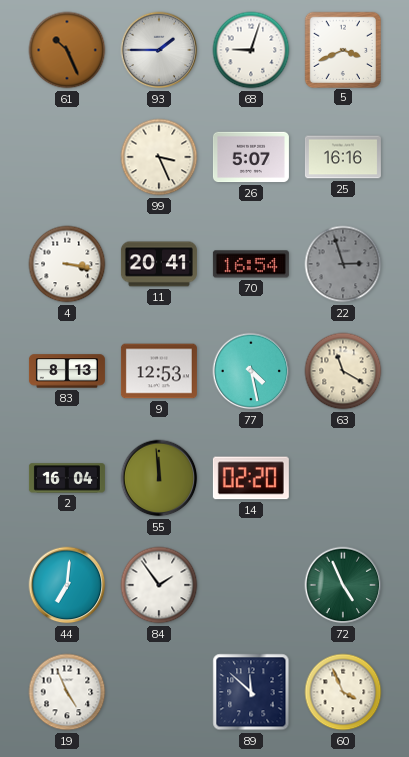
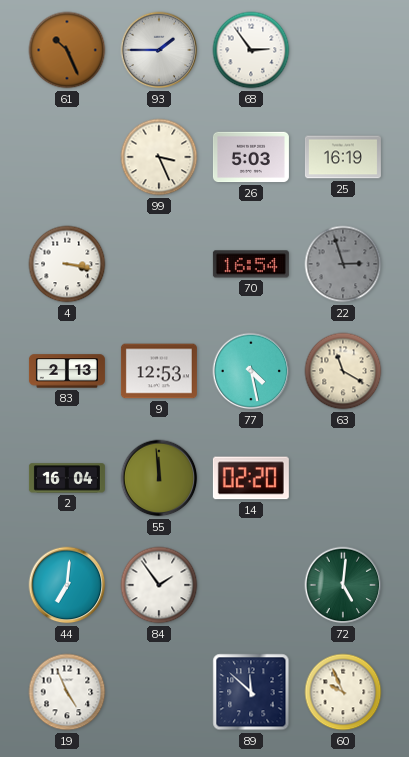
68: 9:03 -> 2:54
5: 3:41 -> none
26: 5:07 -> 5:03
25: 16:16 -> 16:19
11: 20:41 -> none
83: 8:13 -> 2:13
72: 4:56 -> 5:01
60: 3:56 -> 9:56
